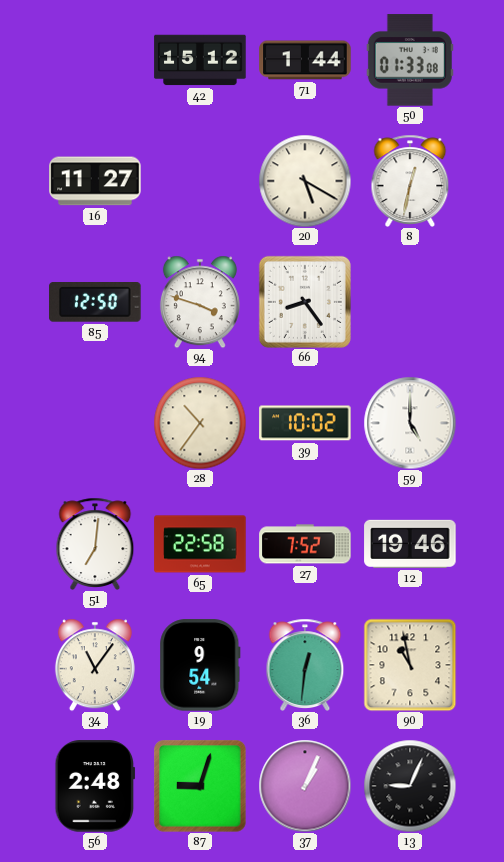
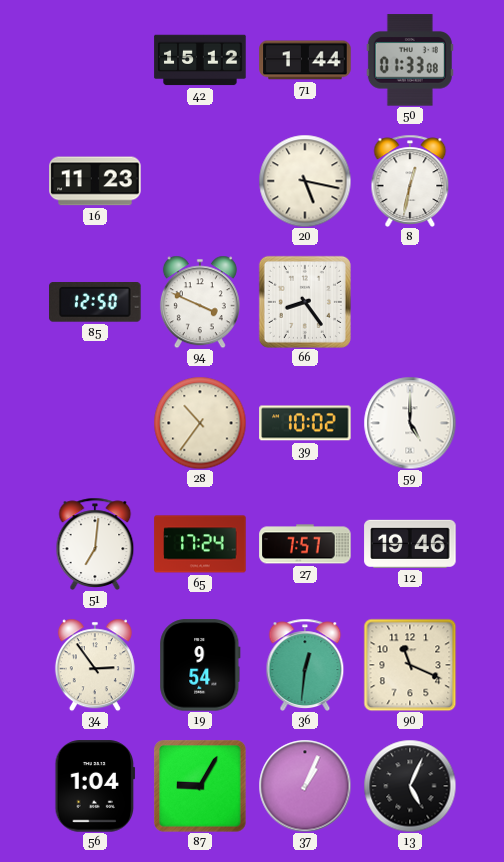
16: 11:27 -> 11:23
20: 5:20 -> 5:17
94: 3:48 -> 3:49
65: 22:58 -> 17:24
27: 7:52 -> 7:57
34: 11:06 -> 2:54
90: 10:58 -> 11:19
56: 2:48 -> 1:04
87: 9:03 -> 9:05
13: 9:04 -> 5:04
